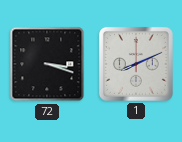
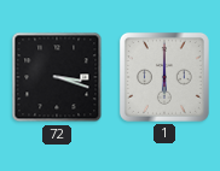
1: 8:11 -> 6:00
